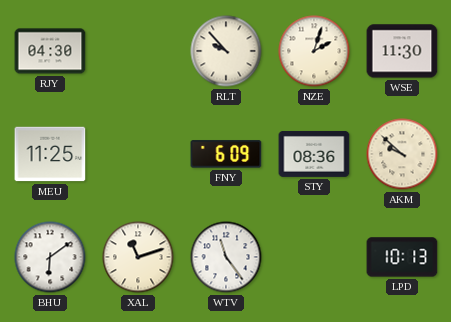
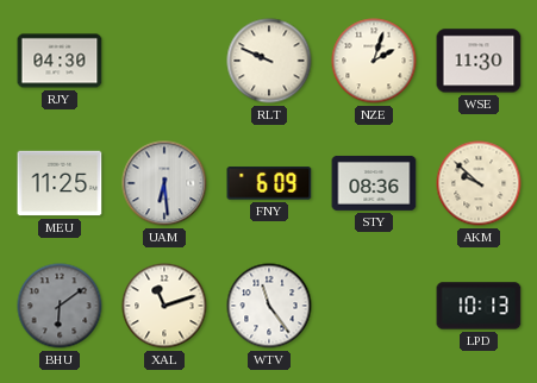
RLT: 9:53 -> 9:49
UAM: none -> 6:29
BHU dial: white -> grey
